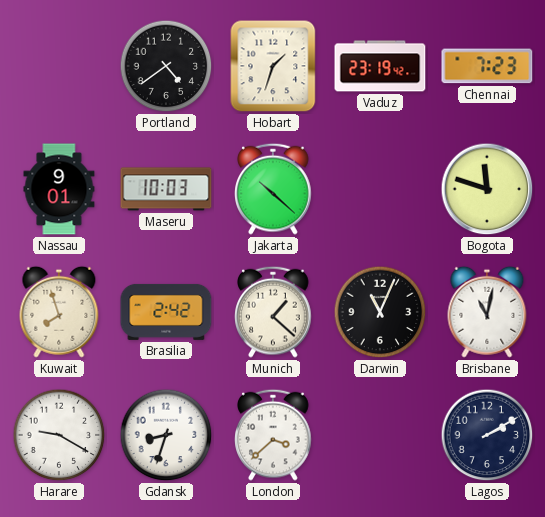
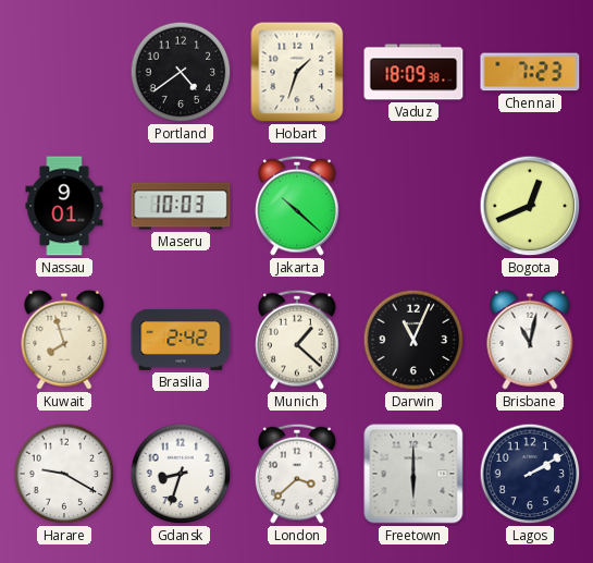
Vaduz: 23:19 -> 18:09
Bogota: 11:48 -> 12:41
Freetown: none -> 6:00
